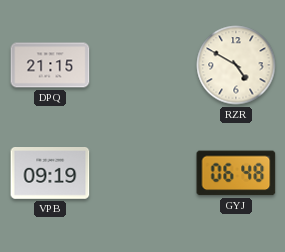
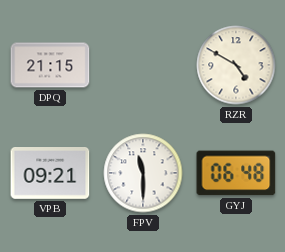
VPB: 09:19 -> 09:21
FPV: none -> 11:30
